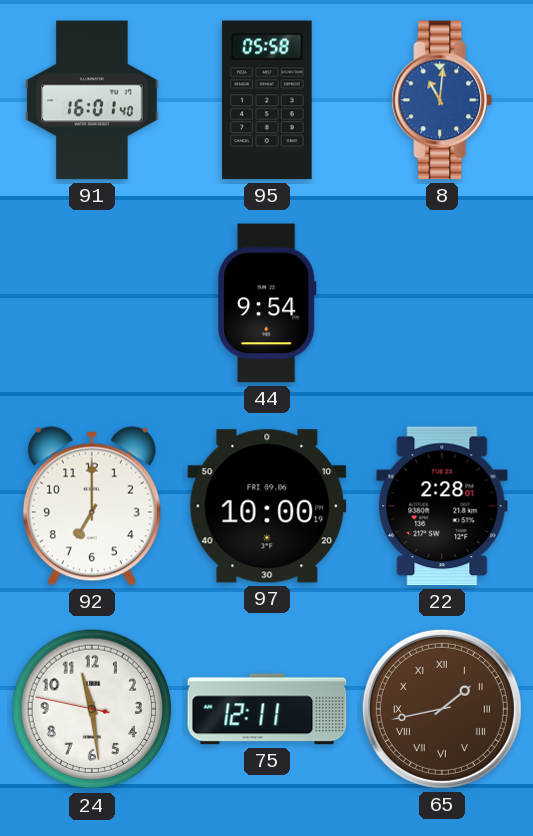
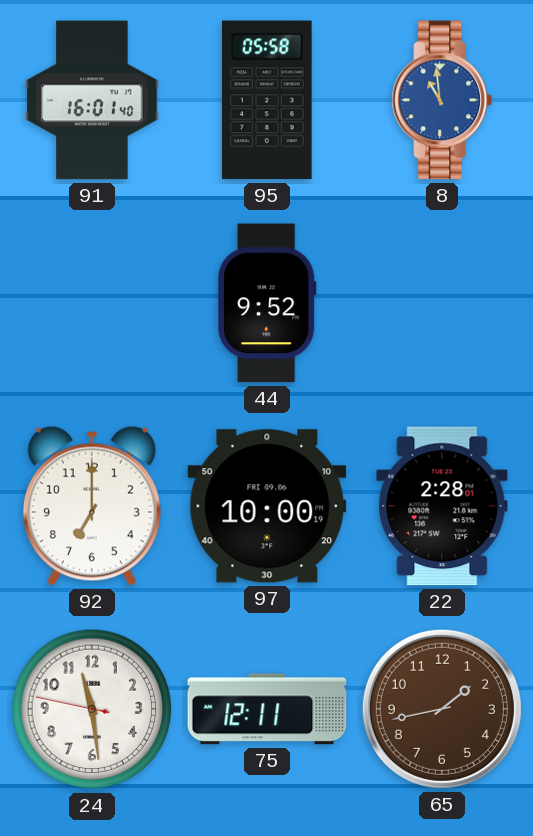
8: 11:01 -> 10:59
44: 9:54 -> 9:52
65 numerals: Roman -> Arabic
